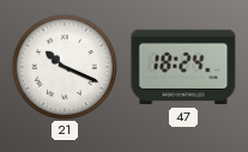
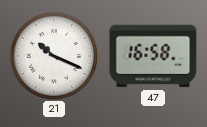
47: 18:24 -> 16:58
